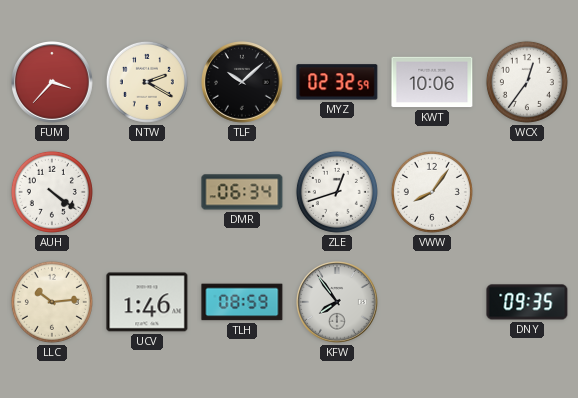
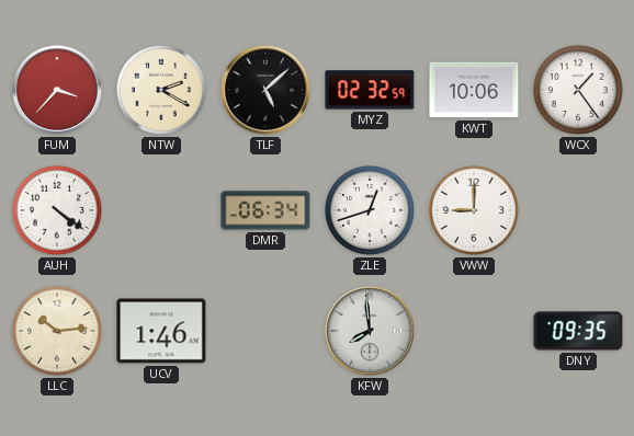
TLF: 10:08 -> 5:08
WCX: 12:36 -> 1:24
VWW: 8:06 -> 9:00
TLH: 08:59 -> none
KFW: 7:54 -> 7:59
